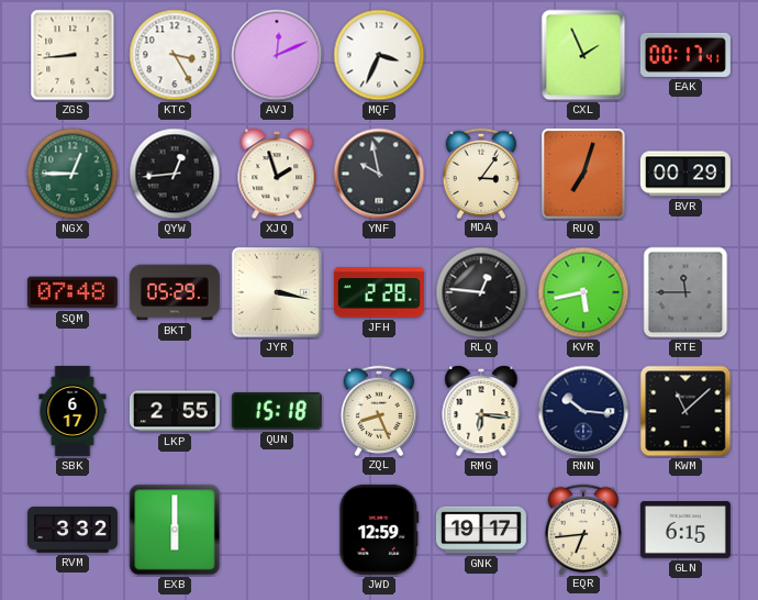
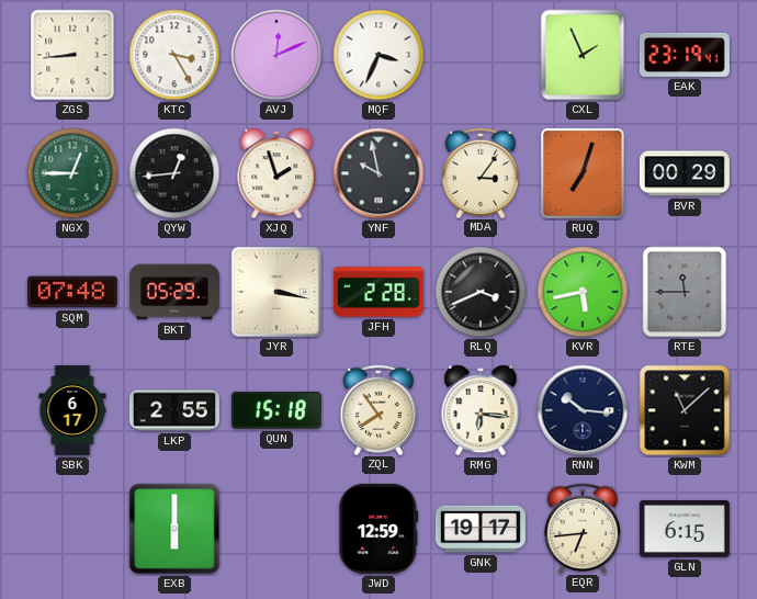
EAK: 00:17 -> 23:19
RLQ: 12:46 -> 3:41
ZQL: 8:26 -> 7:54
RVM: 3:32 -> none
